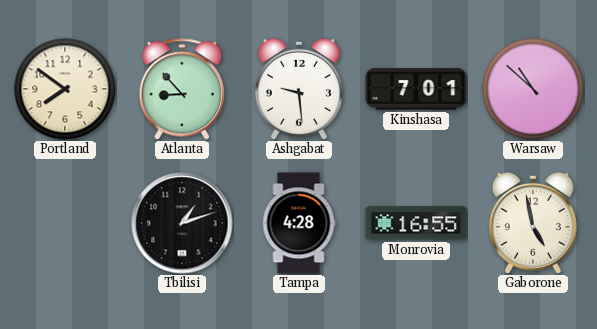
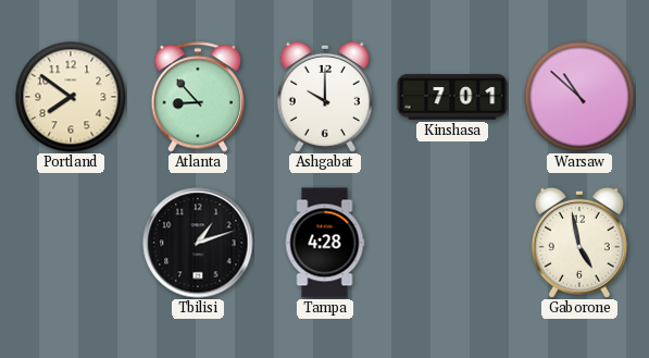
Ashgabat: 9:29 -> 10:00
Monrovia: 16:55 -> none
